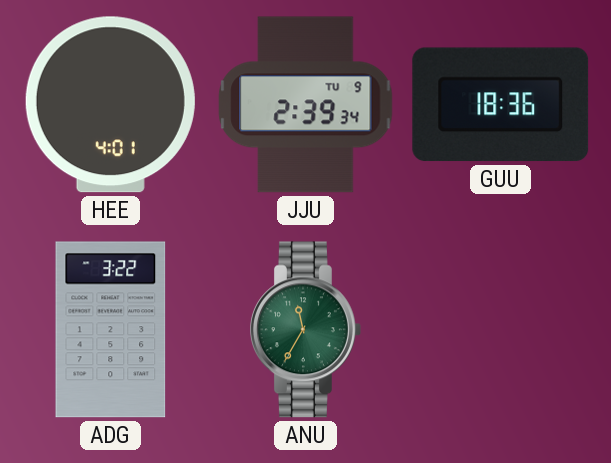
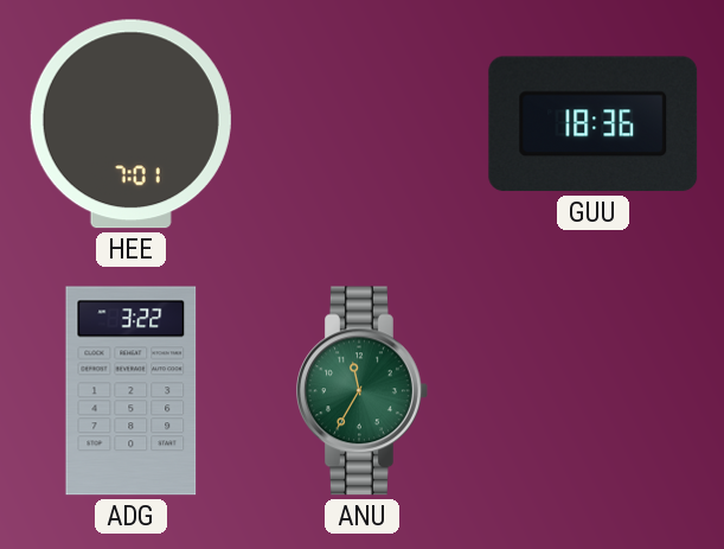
HEE: 4:01 -> 7:01
JJU: 2:39 -> none
